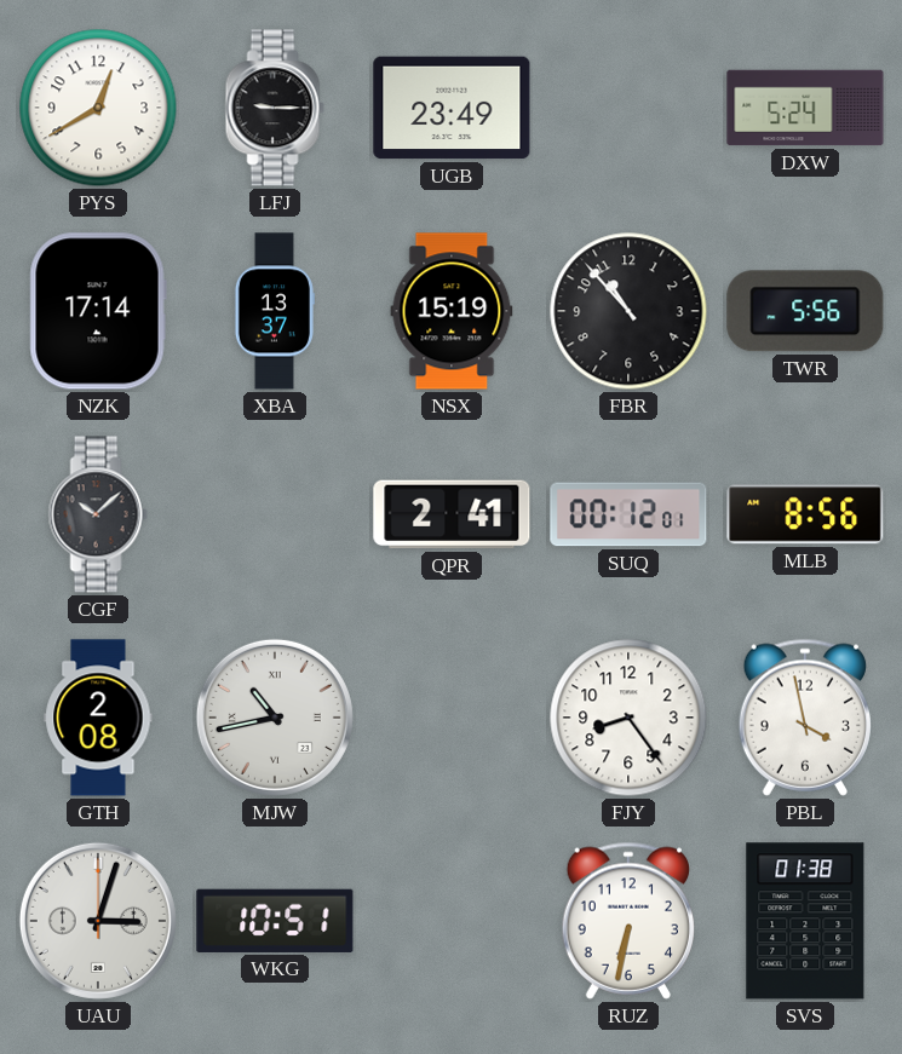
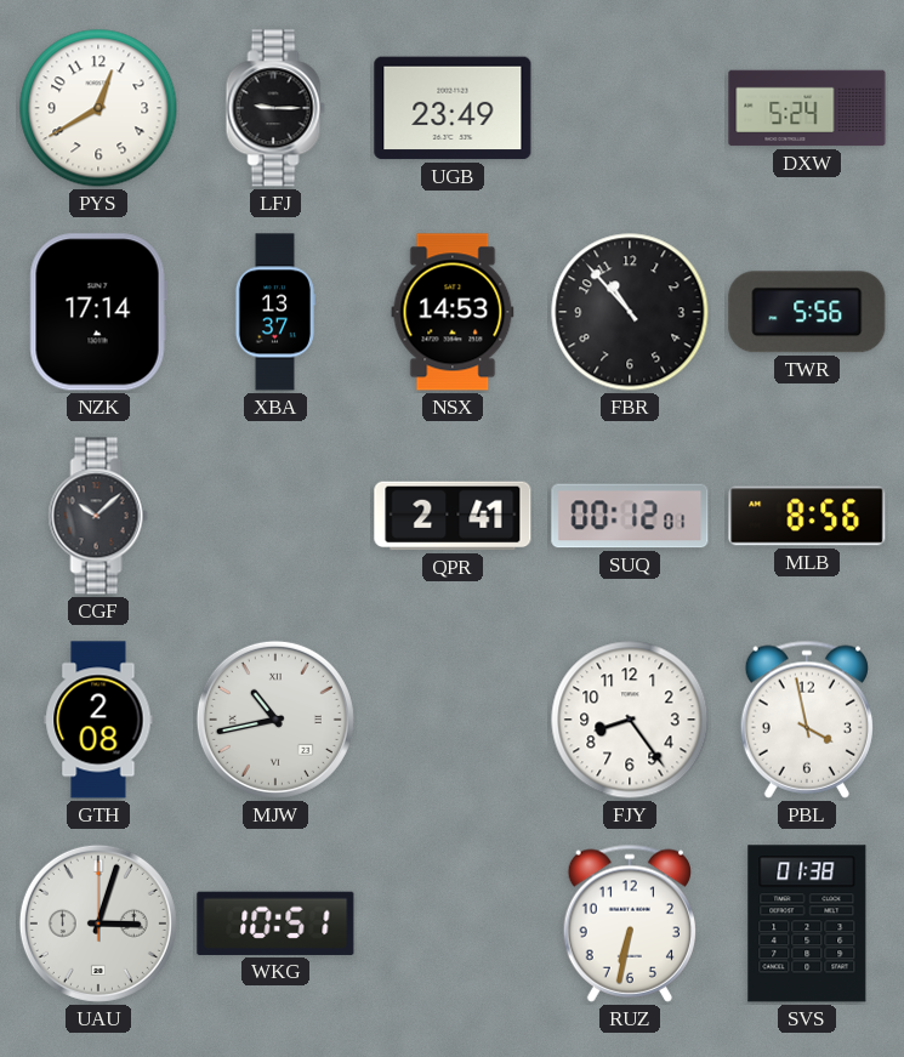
NSX: 15:19 -> 14:53
